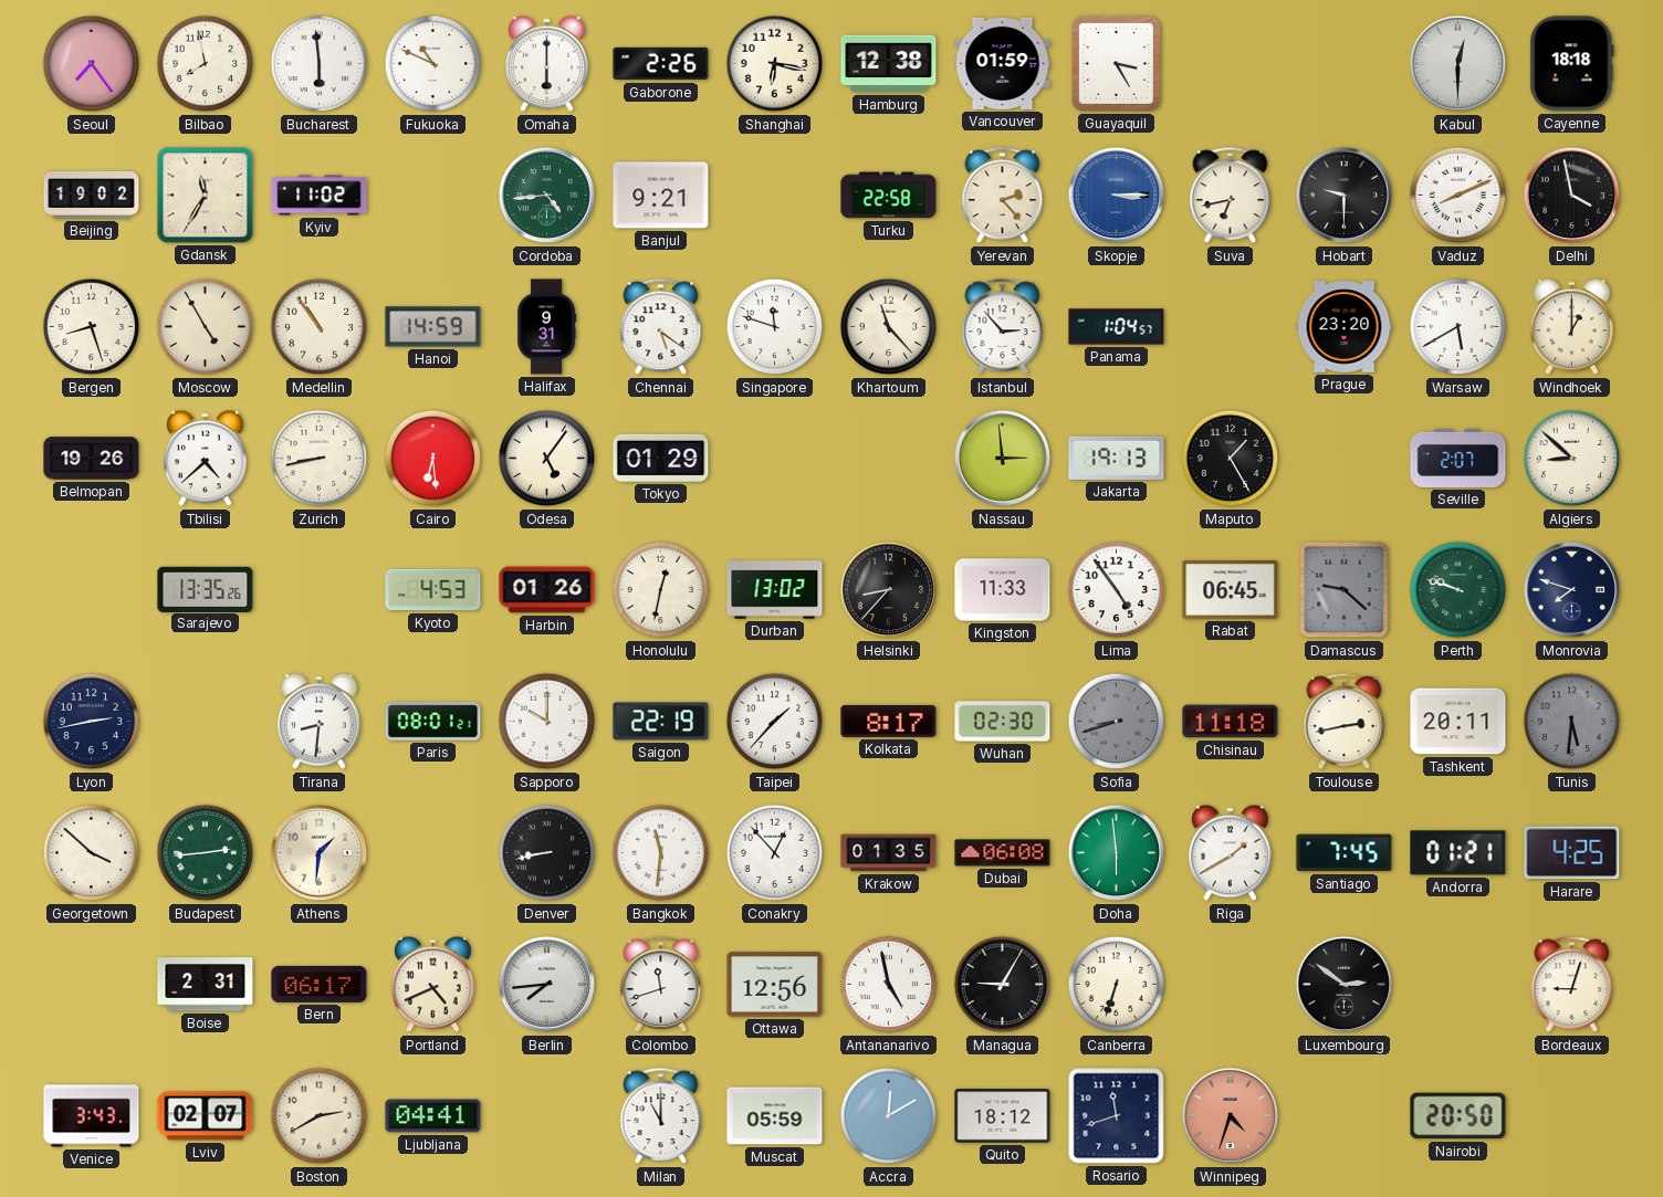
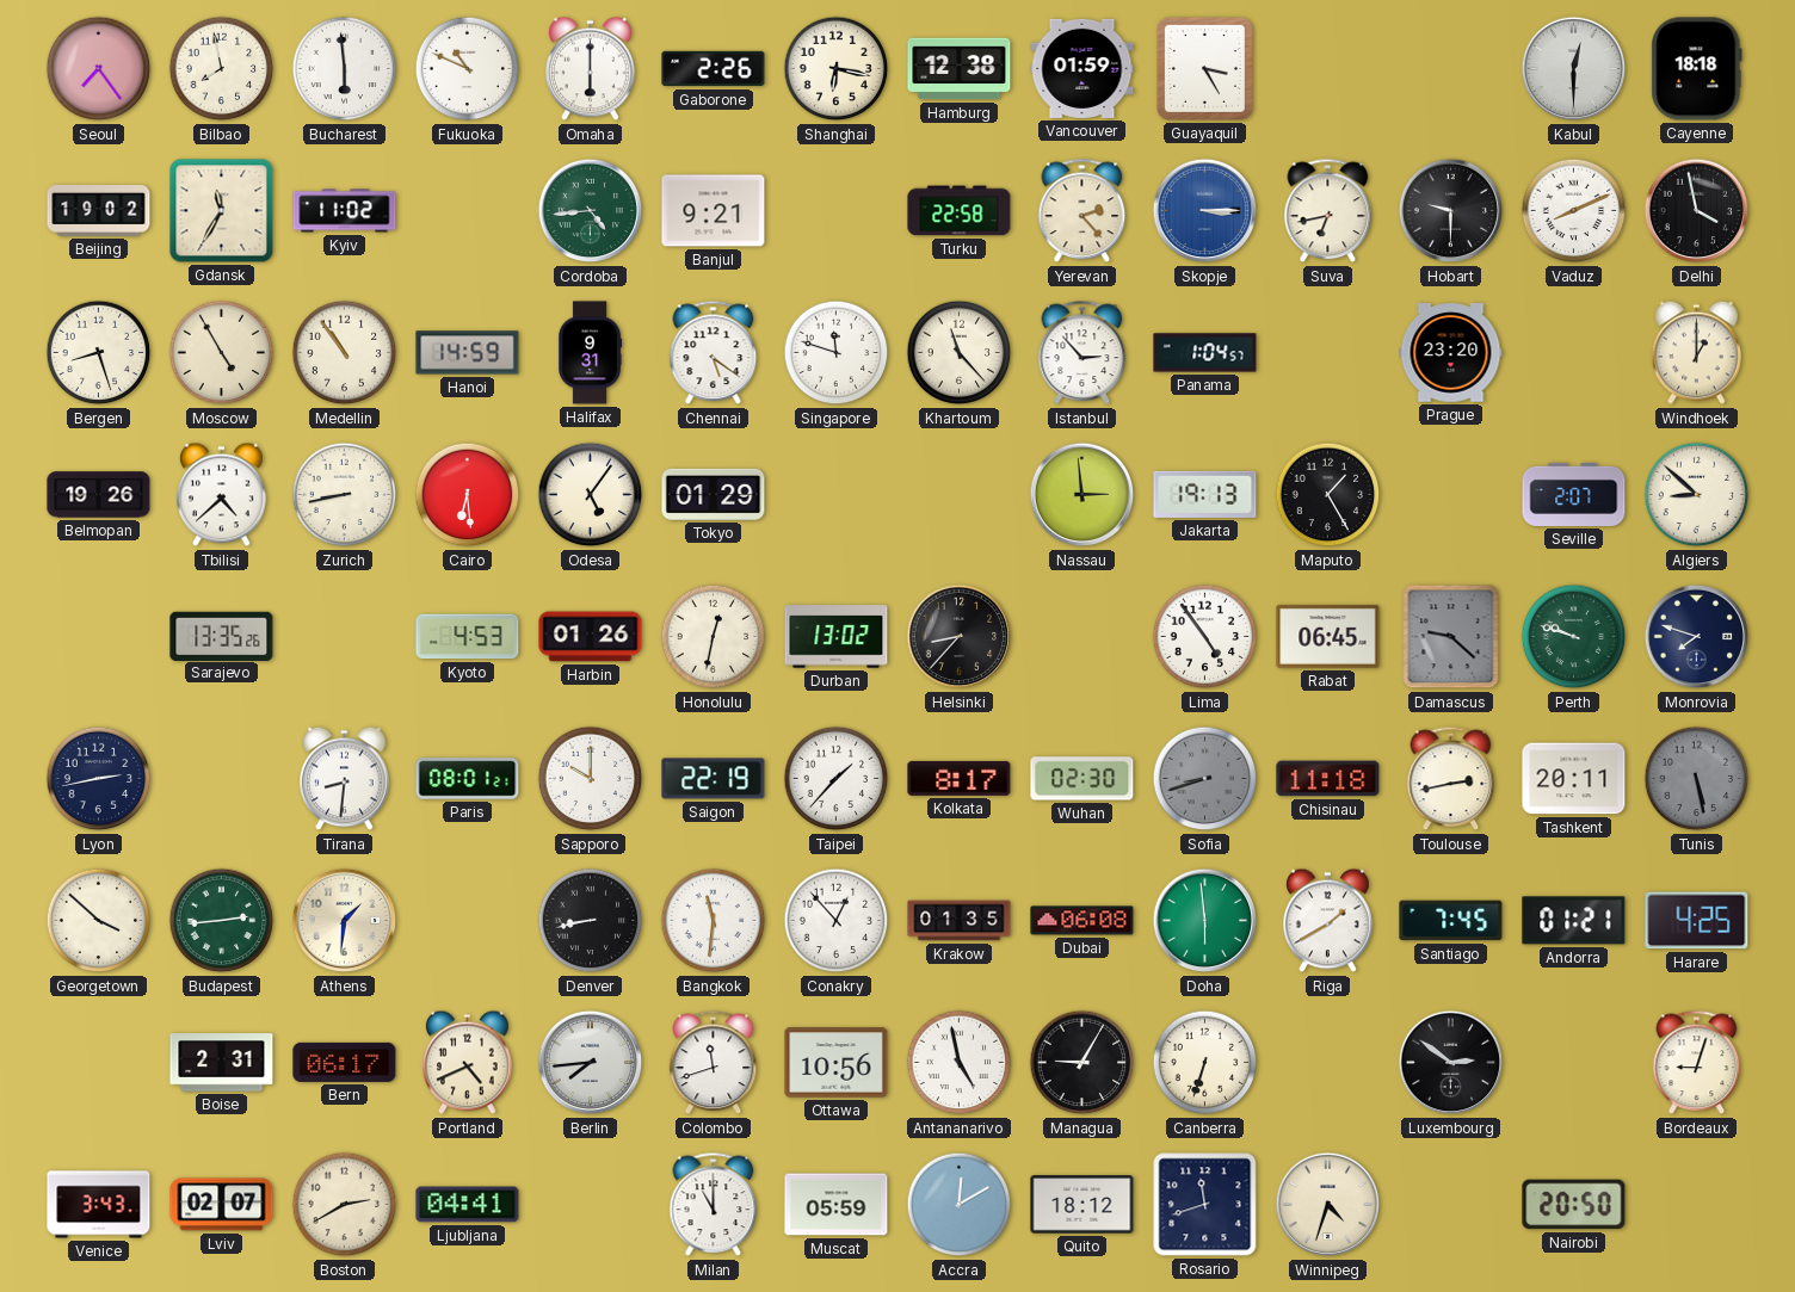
Warsaw: 5:40 -> none
Kingston: 11:33 -> none
Tunis: 5:31 -> 5:28
Ottawa: 12:56 -> 10:56
Winnipeg dial: salmon -> cream
